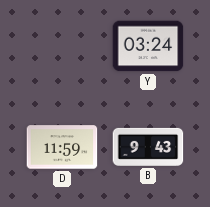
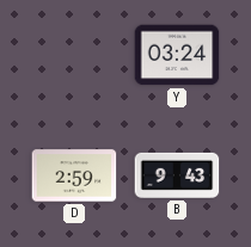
D: 11:59 -> 2:59
